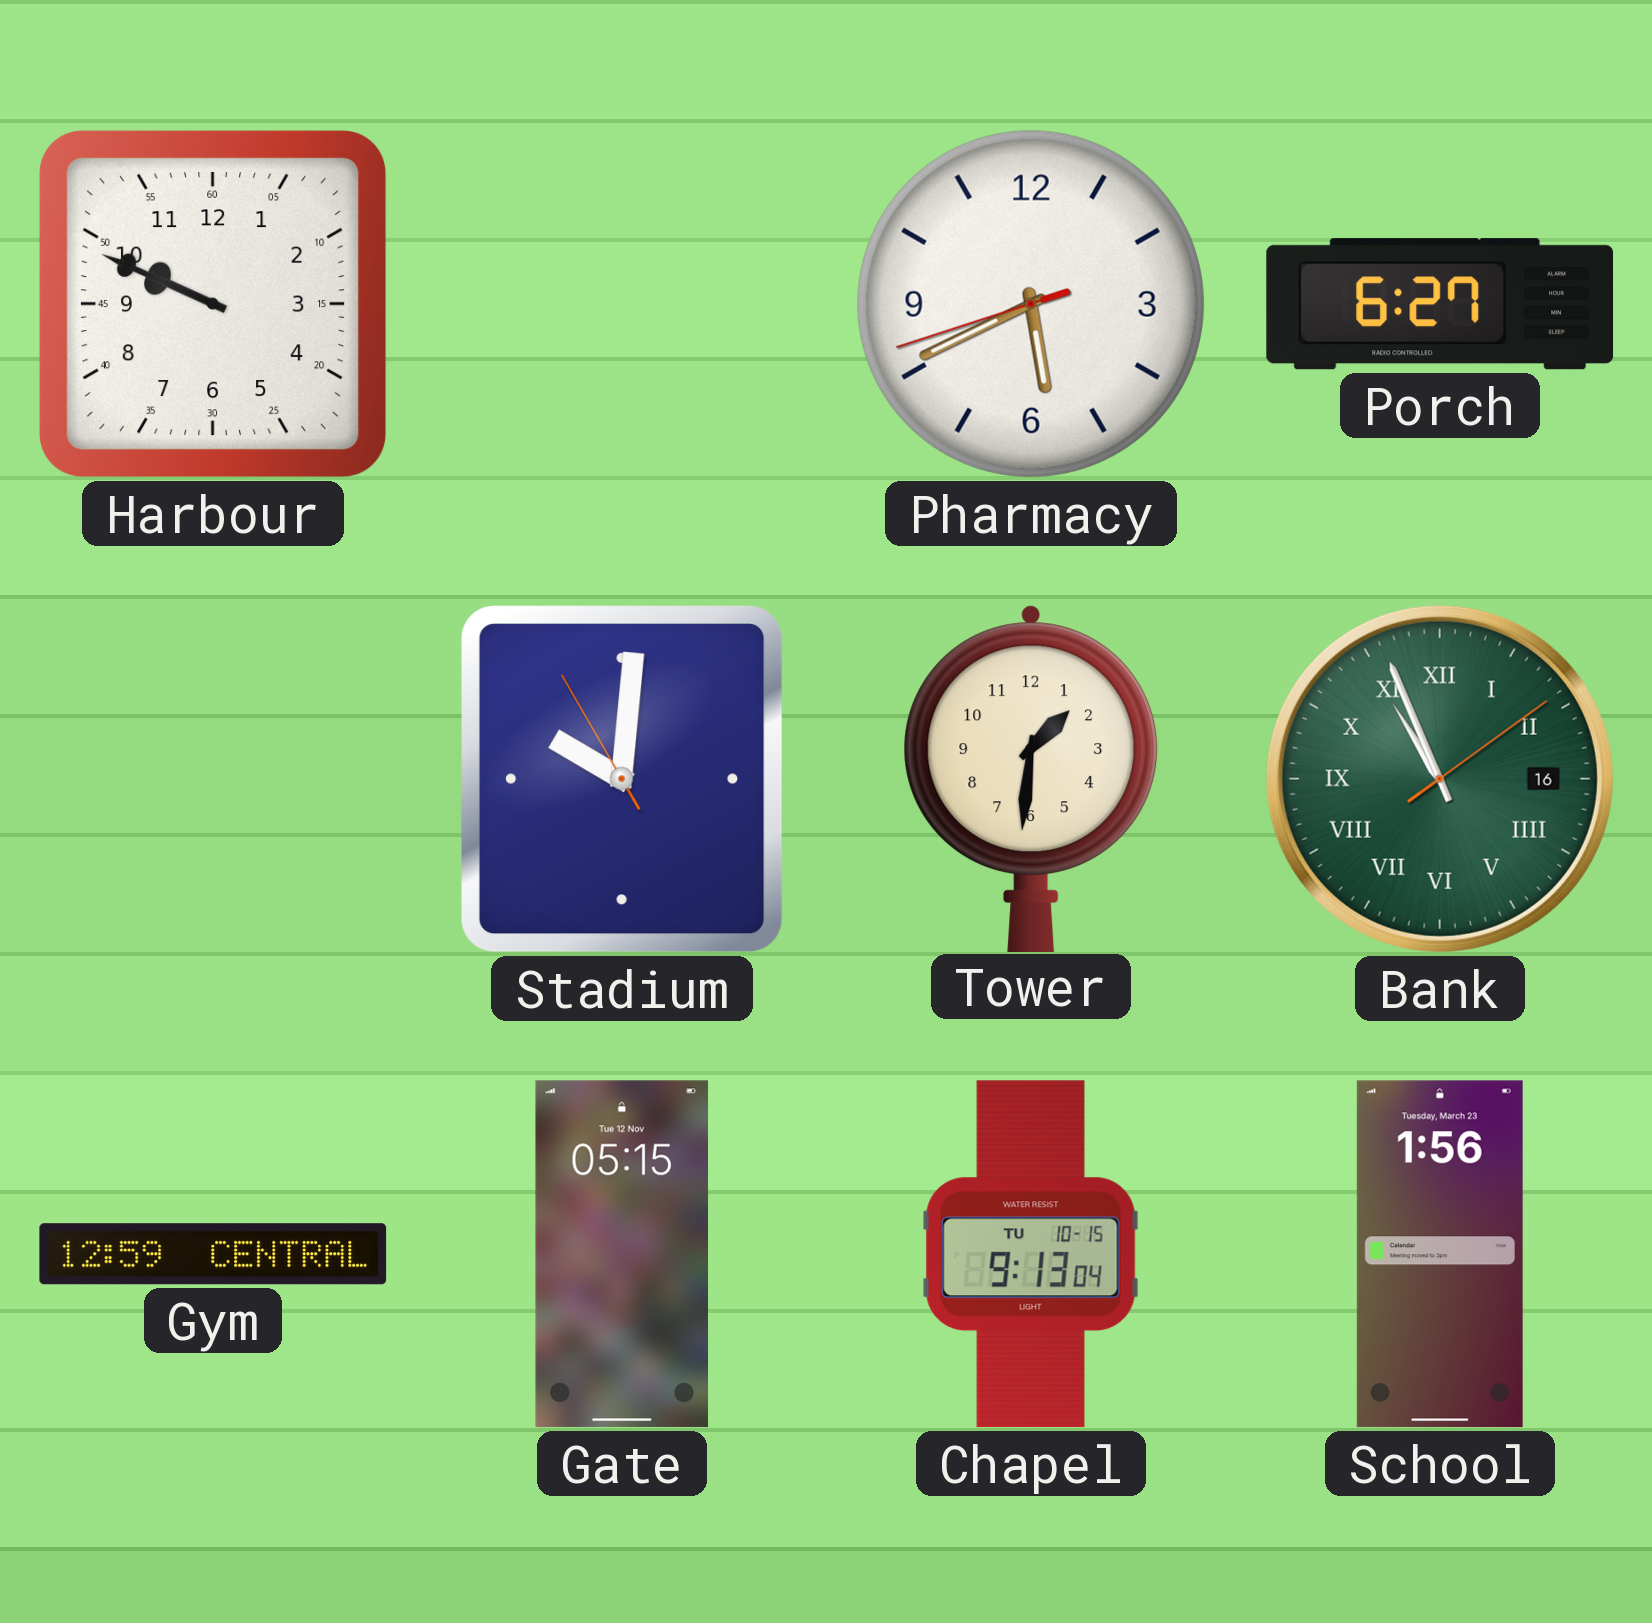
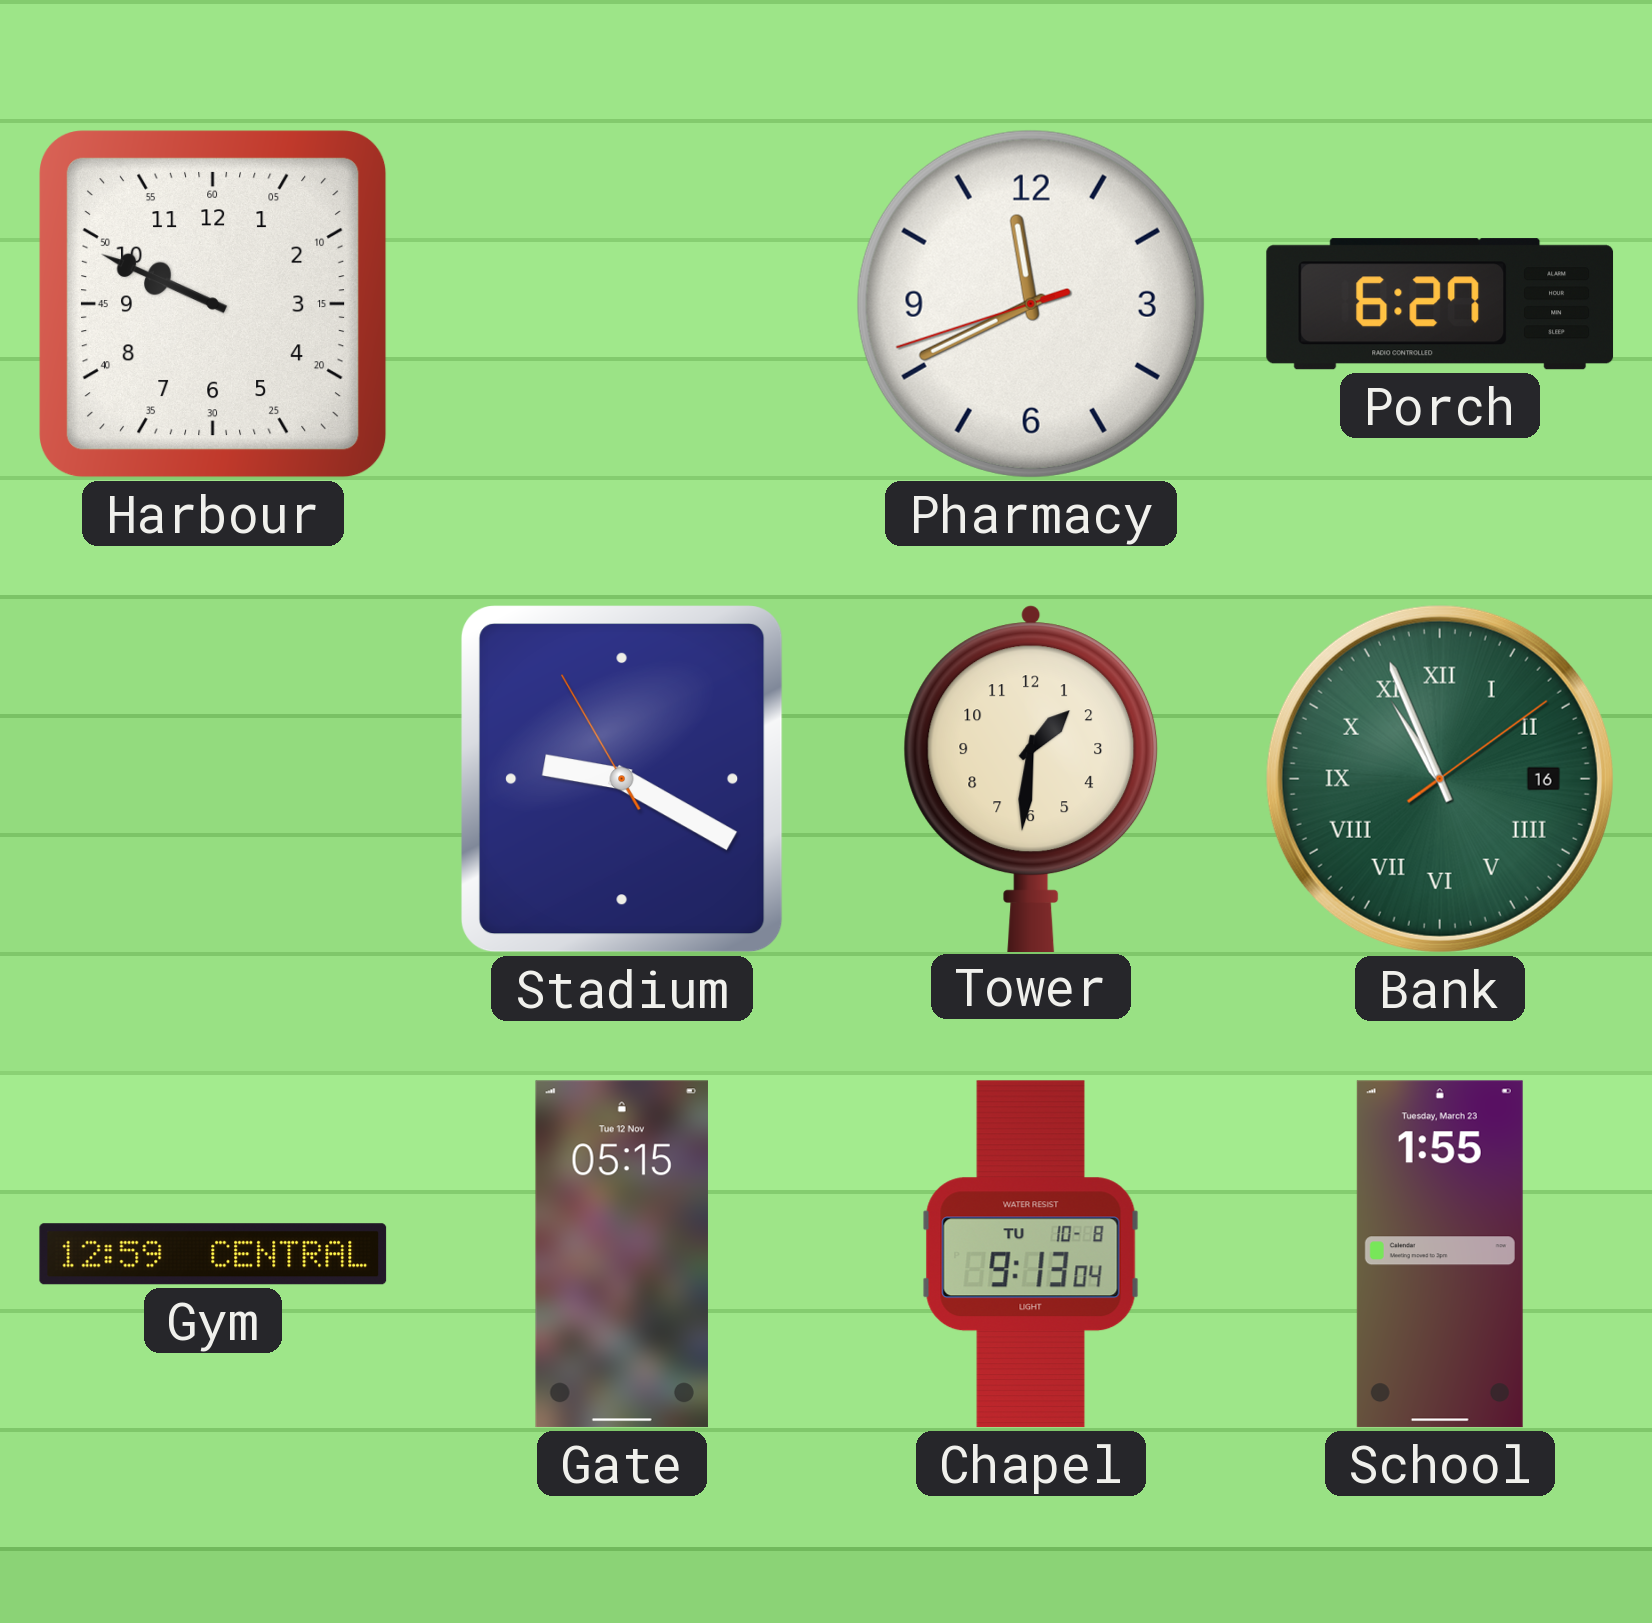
Pharmacy: 5:40 -> 11:40
Stadium: 10:00 -> 9:19
Chapel date: TU 10-15 -> TU 10-8
School: 1:56 -> 1:55
